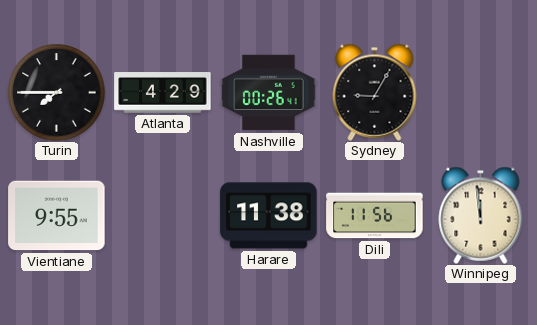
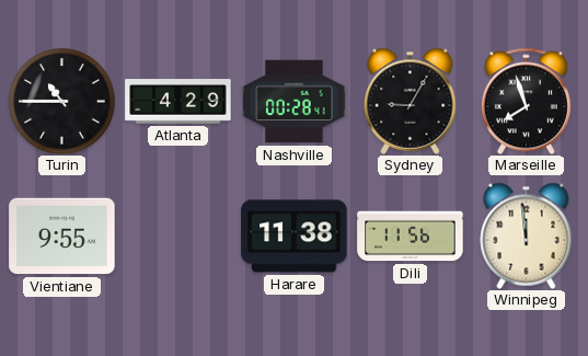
Turin: 7:45 -> 10:45
Nashville: 00:26 -> 00:28
Marseille: none -> 7:57
